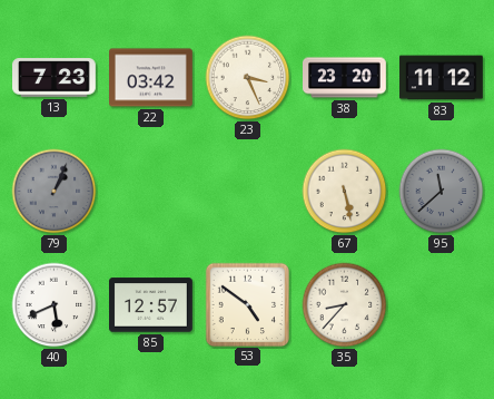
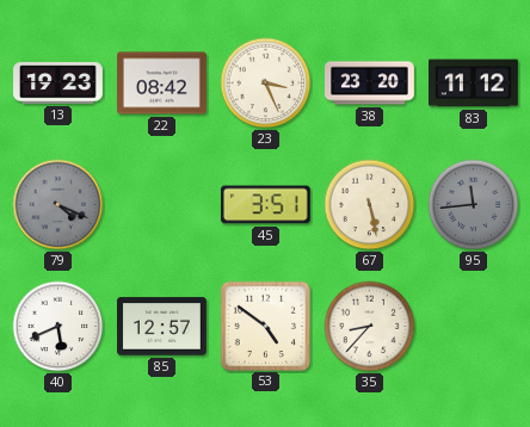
13: 7:23 -> 19:23
22: 03:42 -> 08:42
79: 1:04 -> 4:19
45: none -> 3:51
95: 11:38 -> 11:44
